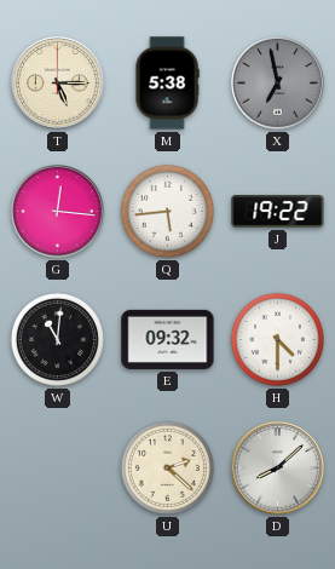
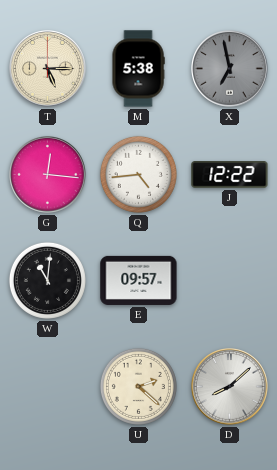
Q: 5:44 -> 4:44
J: 19:22 -> 12:22
E: 09:32 -> 09:57
H: 4:30 -> none
